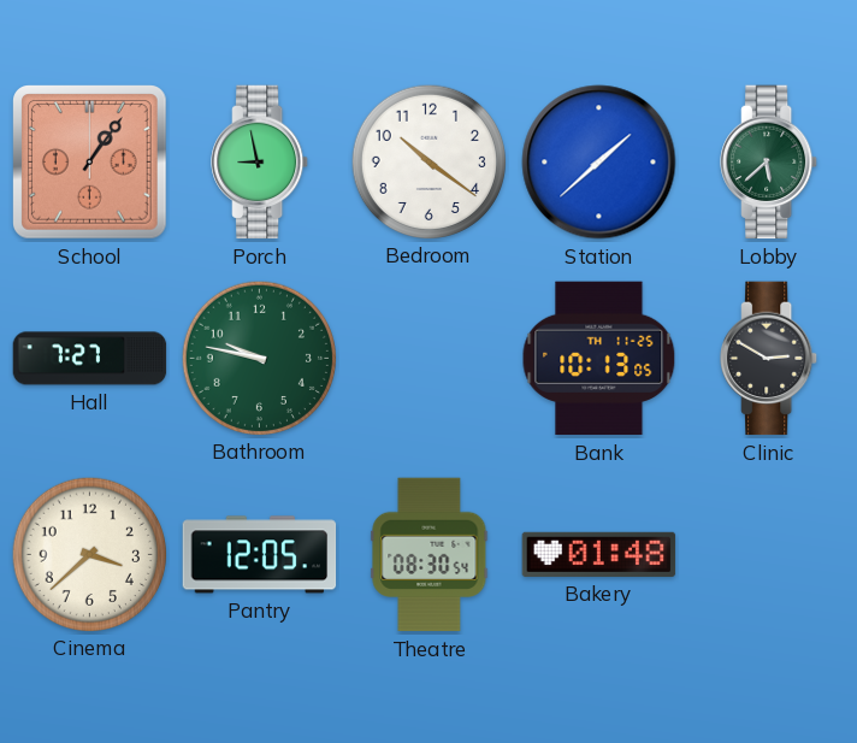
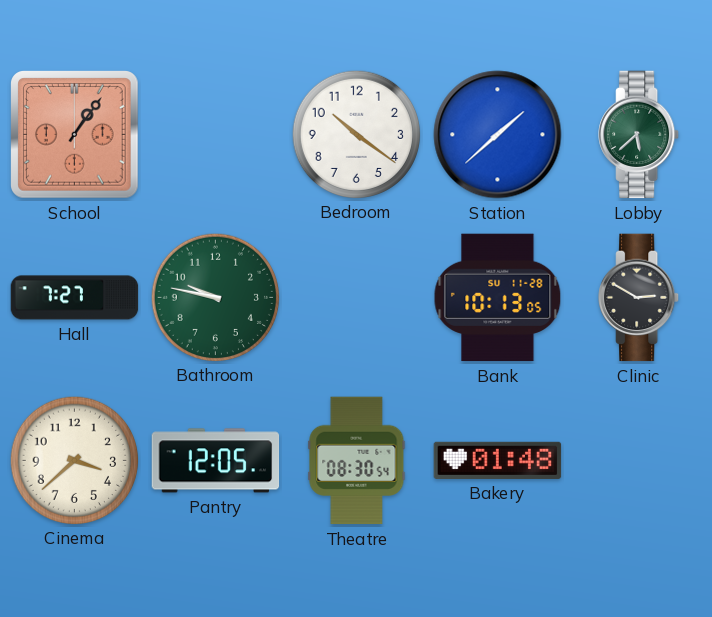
Porch: 8:58 -> none
Bank date: TH 11-25 -> SU 11-28
